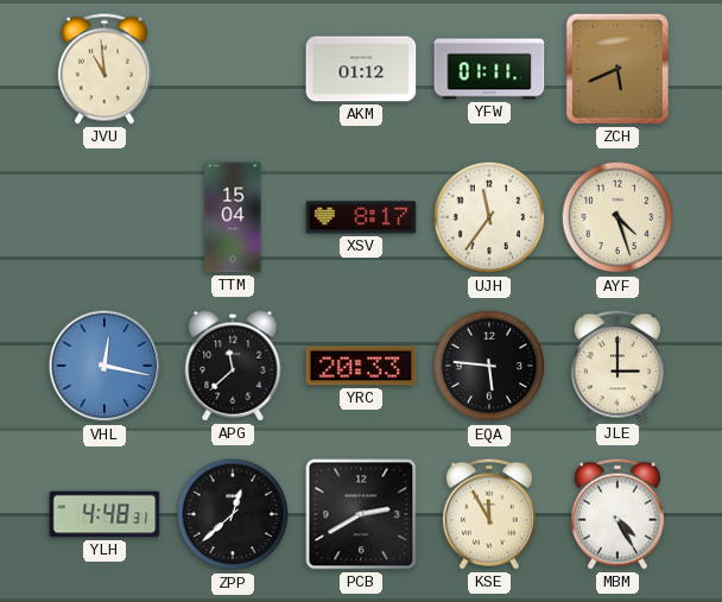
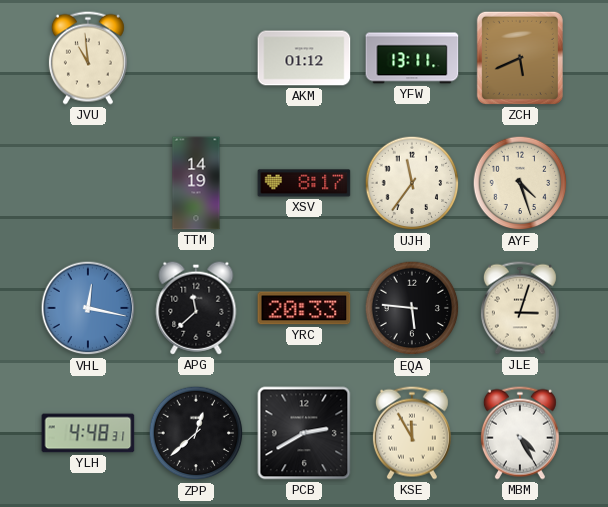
YFW: 01:11 -> 13:11
TTM: 15:04 -> 14:19
JLE: 3:00 -> 3:03
